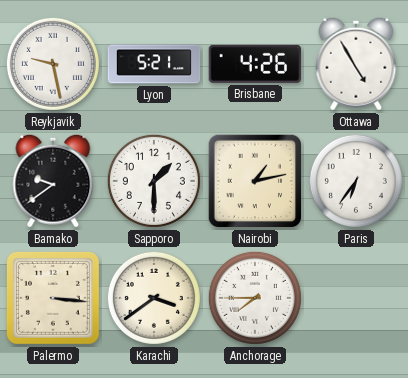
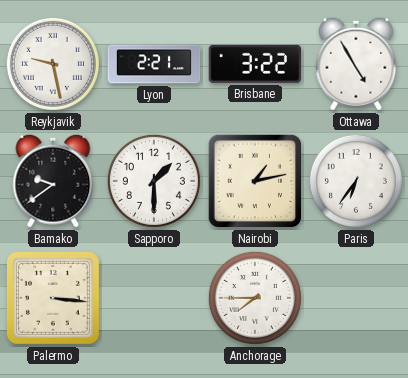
Lyon: 5:21 -> 2:21
Brisbane: 4:26 -> 3:22
Karachi: 3:39 -> none
